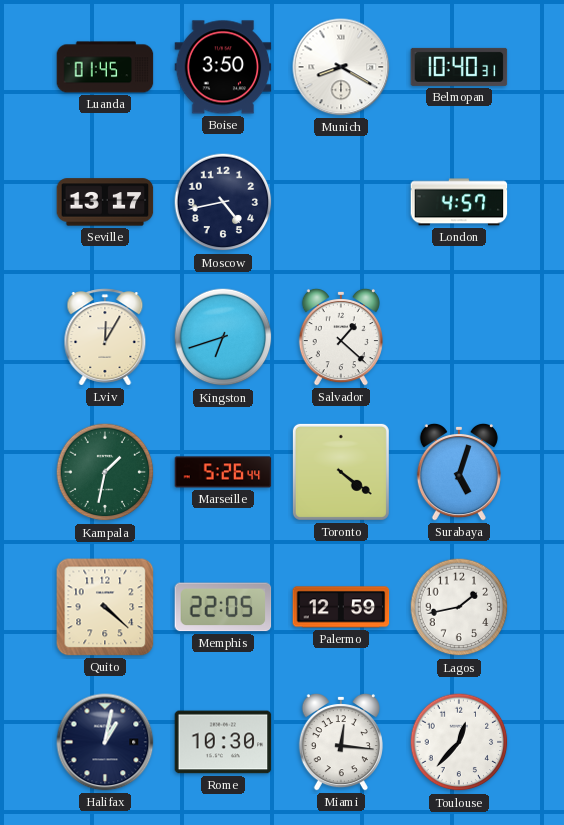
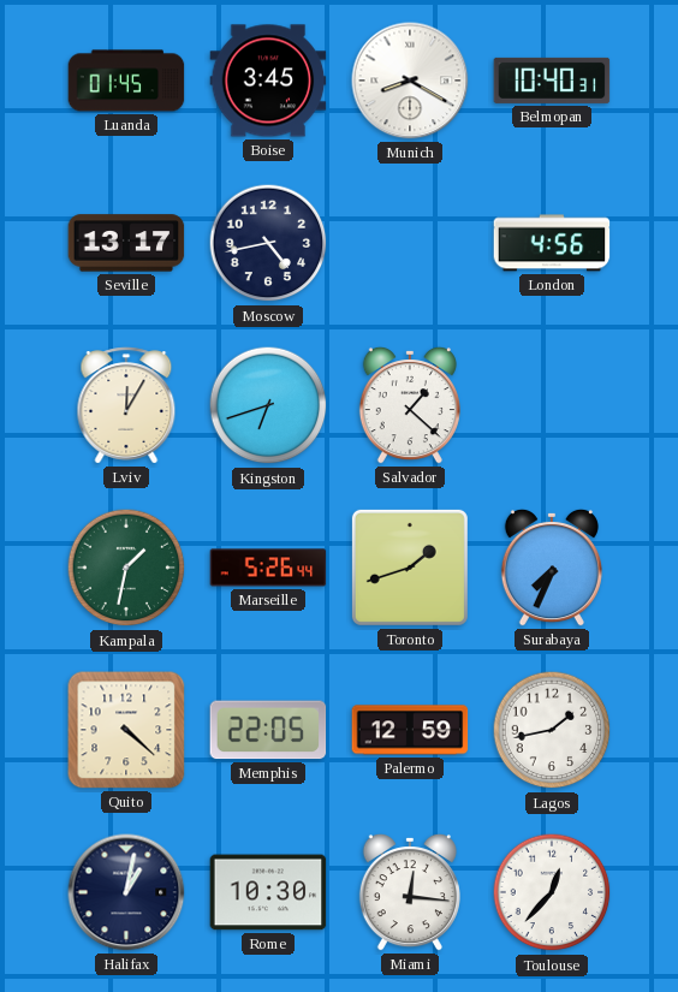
Boise: 3:50 -> 3:45
London: 4:57 -> 4:56
Toronto: 4:21 -> 1:42
Surabaya: 5:03 -> 7:34
